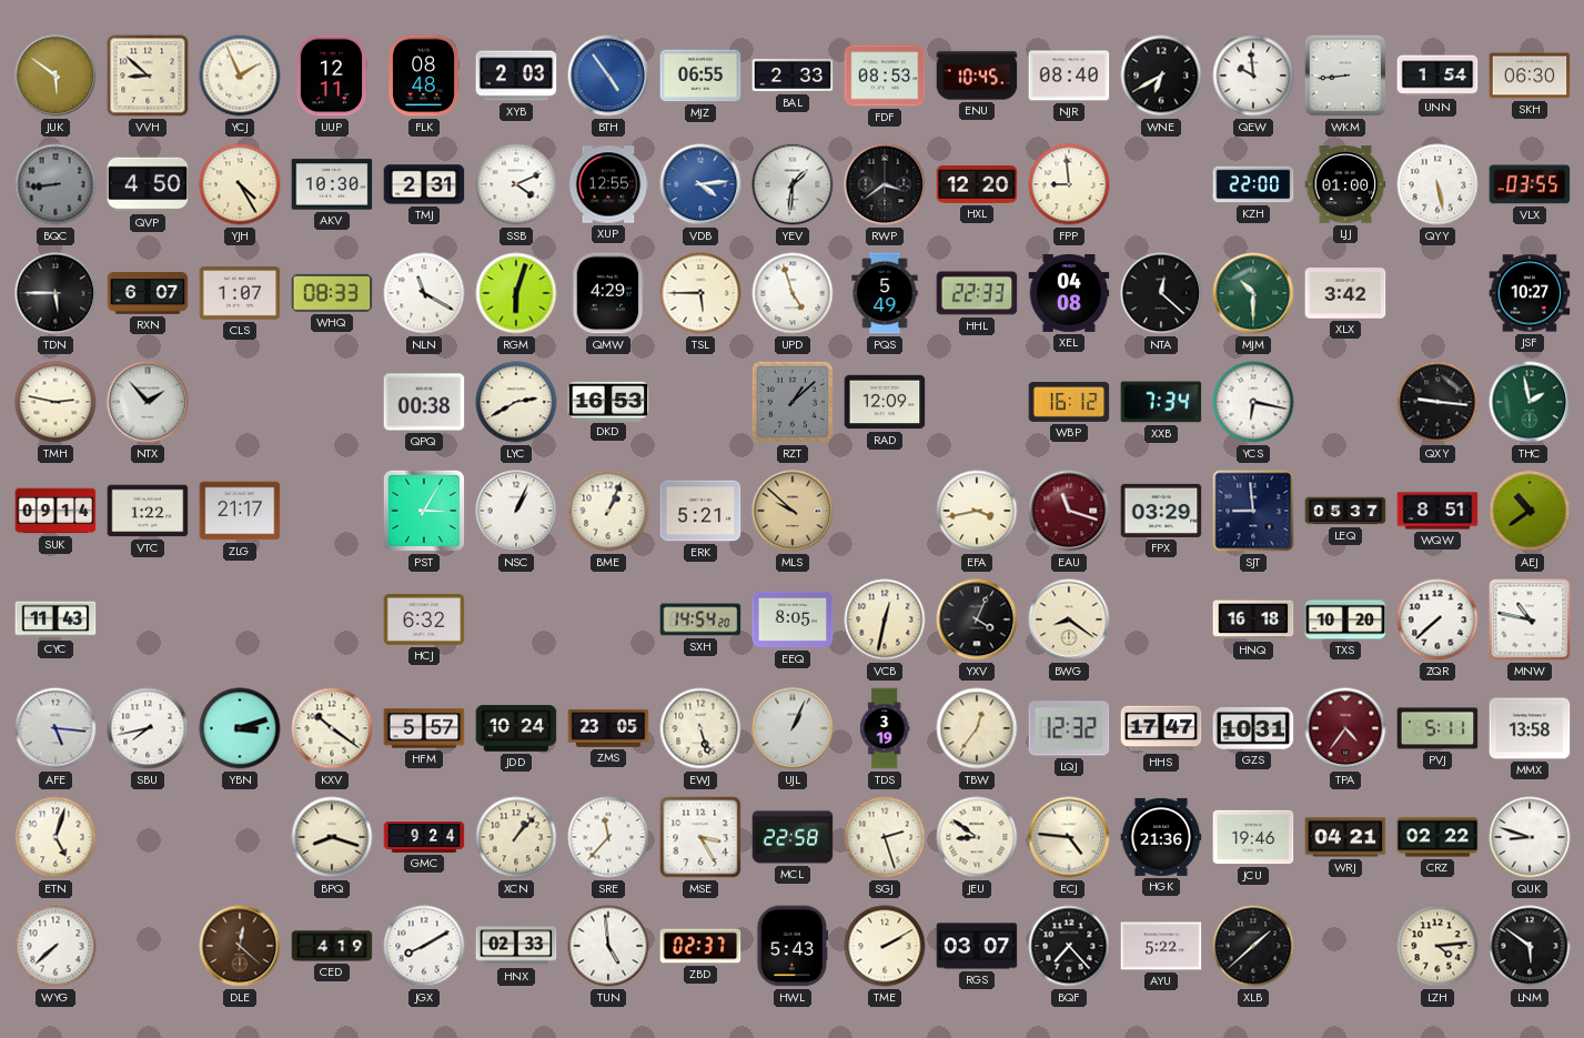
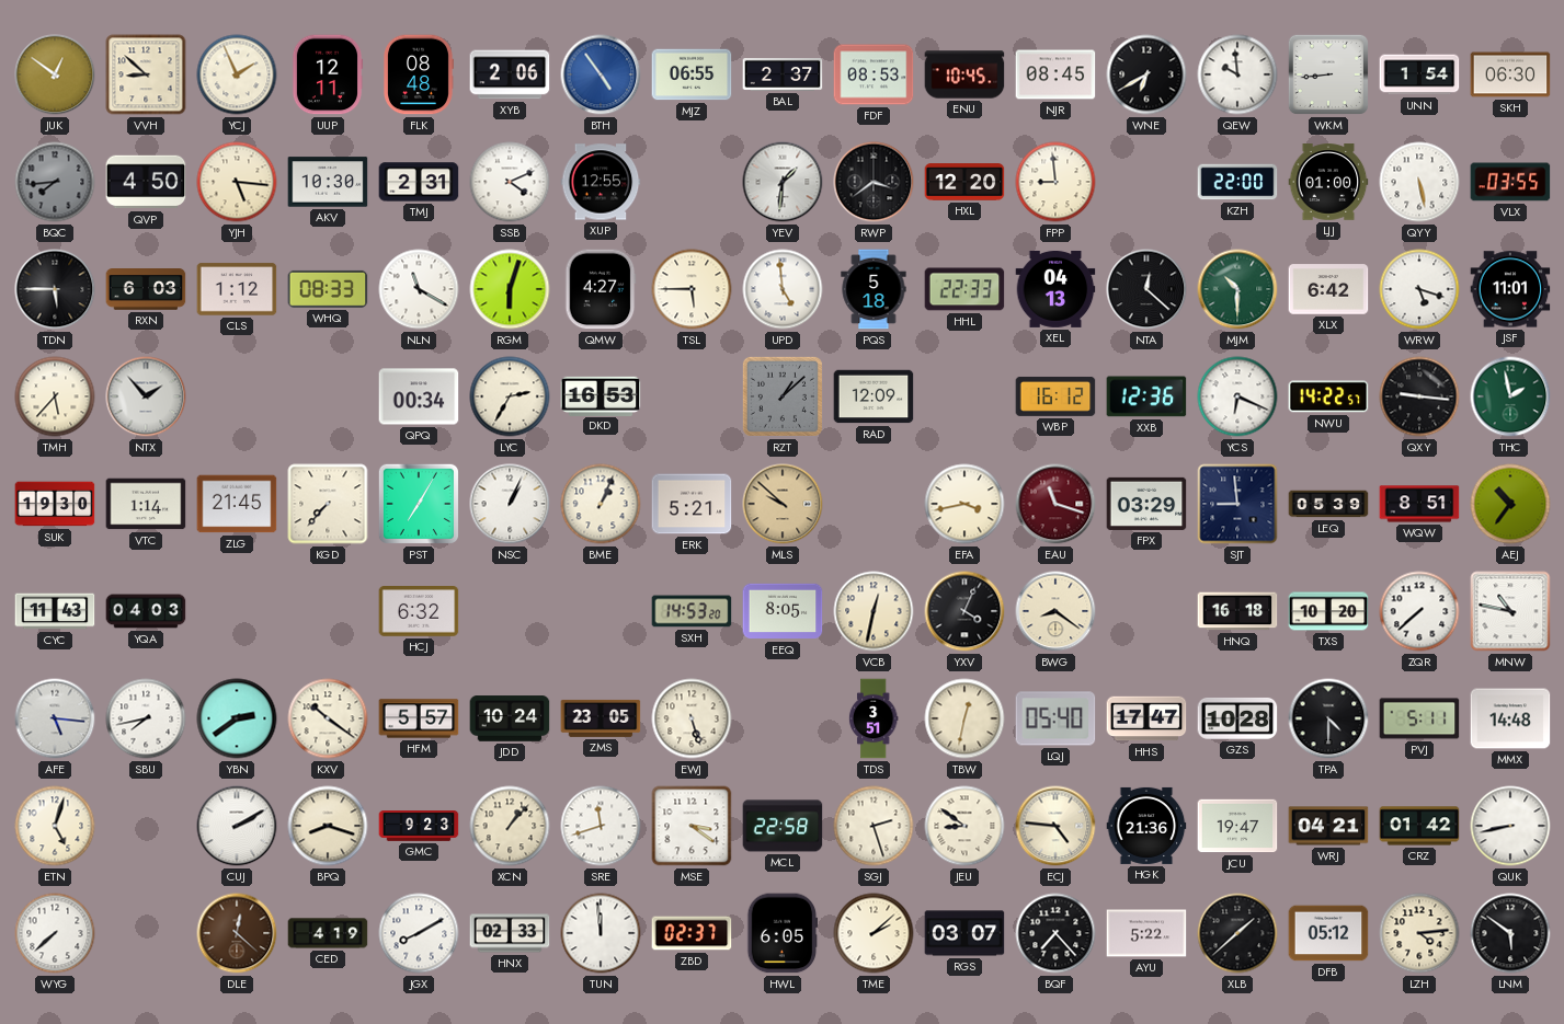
JUK: 5:51 -> 12:51
XYB: 2:03 -> 2:06
BAL: 2:33 -> 2:37
NJR: 08:40 -> 08:45
BQC: 8:44 -> 7:44
YJH: 4:25 -> 5:16
VDB: 4:14 -> none
RXN: 6:07 -> 6:03
CLS: 1:07 -> 1:12
QMW: 4:29 -> 4:27
UPD: 4:57 -> 4:59
PQS: 5:49 -> 5:18
XEL: 04:08 -> 04:13
XLX: 3:42 -> 6:42
WRW: none -> 5:18
JSF: 10:27 -> 11:01
TMH: 2:47 -> 5:37
QPQ: 00:38 -> 00:34
LYC: 2:40 -> 2:35
XXB: 7:34 -> 12:36
YCS: 6:17 -> 6:19
NWU: none -> 14:22
SUK: 09:14 -> 19:30
VTC: 1:22 -> 1:14
ZLG: 21:17 -> 21:45
KGD: none -> 7:37
PST: 3:05 -> 7:05
LEQ: 05:37 -> 05:39
AEJ: 10:39 -> 10:36
YQA: none -> 04:03
SXH: 14:54 -> 14:53
YBN: 3:12 -> 2:39
UJL: 1:04 -> none
TDS: 3:19 -> 3:51
TBW: 12:36 -> 12:32
LQJ: 12:32 -> 05:40
GZS: 10:31 -> 10:28
TPA: 4:36 -> 4:30
TPA dial: burgundy -> black
MMX: 13:58 -> 14:48
CUJ: none -> 2:10
GMC: 9:24 -> 9:23
SRE: 11:37 -> 11:42
MSE: 3:25 -> 3:21
JCU: 19:46 -> 19:47
CRZ: 02:22 -> 01:42
QUK: 8:48 -> 8:43
TUN: 4:59 -> 11:59
HWL: 5:43 -> 6:05
TME: 2:10 -> 2:08
DFB: none -> 05:12
